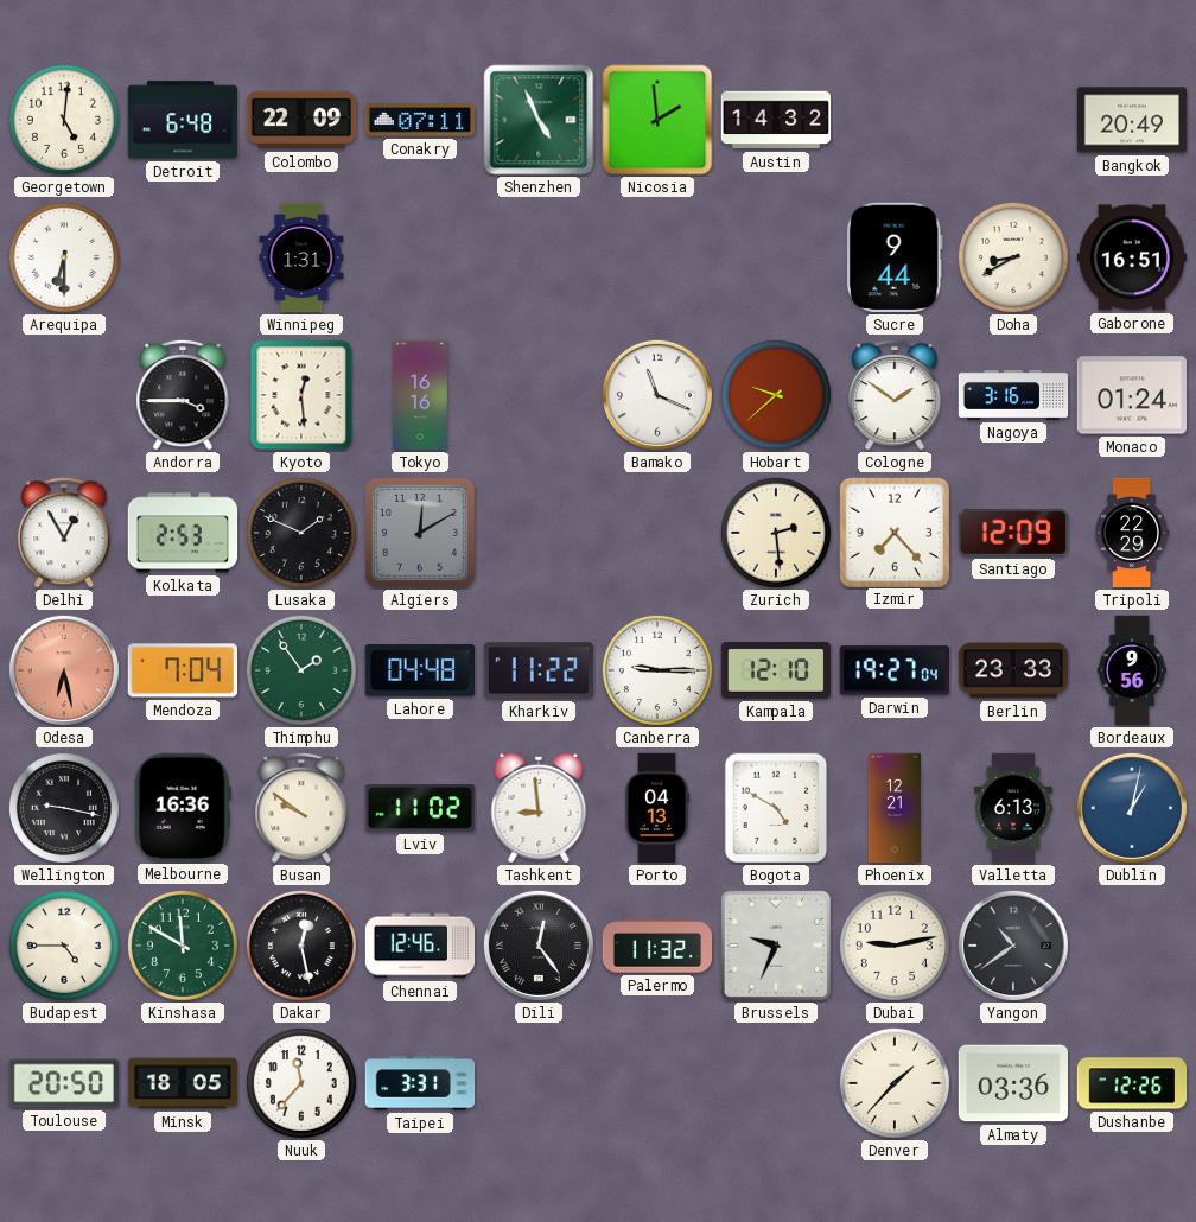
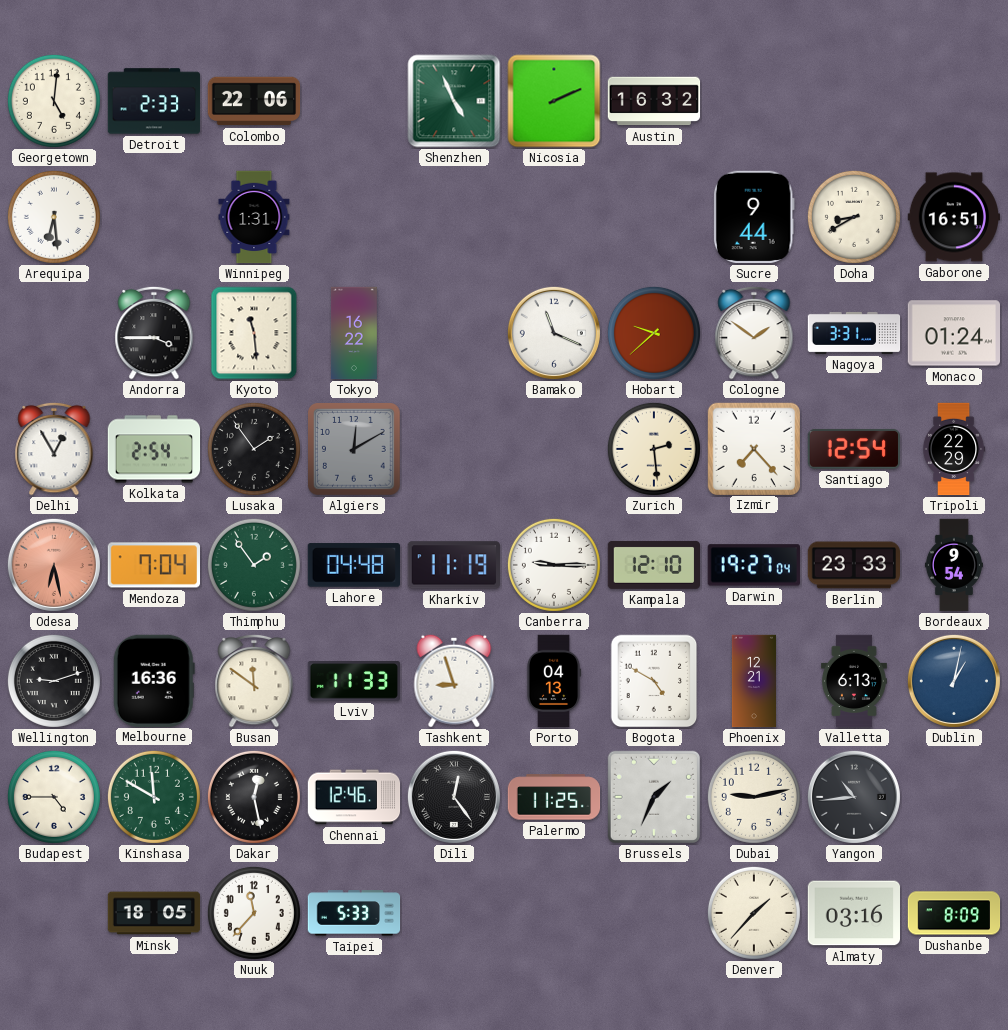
Detroit: 6:48 -> 2:33
Colombo: 22:09 -> 22:06
Conakry: 07:11 -> none
Nicosia: 1:59 -> 2:11
Austin: 14:32 -> 16:32
Bangkok: 20:49 -> none
Arequipa: 6:30 -> 6:29
Kyoto: 12:29 -> 11:29
Tokyo: 16:16 -> 16:22
Nagoya: 3:16 -> 3:31
Kolkata: 2:53 -> 2:54
Lusaka: 1:49 -> 1:54
Santiago: 12:09 -> 12:54
Kharkiv: 11:22 -> 11:19
Bordeaux: 9:56 -> 9:54
Wellington: 9:17 -> 9:12
Busan: 9:51 -> 11:51
Lviv: 11:02 -> 11:33
Tashkent: 8:59 -> 8:57
Palermo: 11:32 -> 11:25
Brussels: 9:34 -> 1:34
Yangon: 10:39 -> 10:44
Toulouse: 20:50 -> none
Taipei: 3:31 -> 5:33
Almaty: 03:36 -> 03:16
Dushanbe: 12:26 -> 8:09
